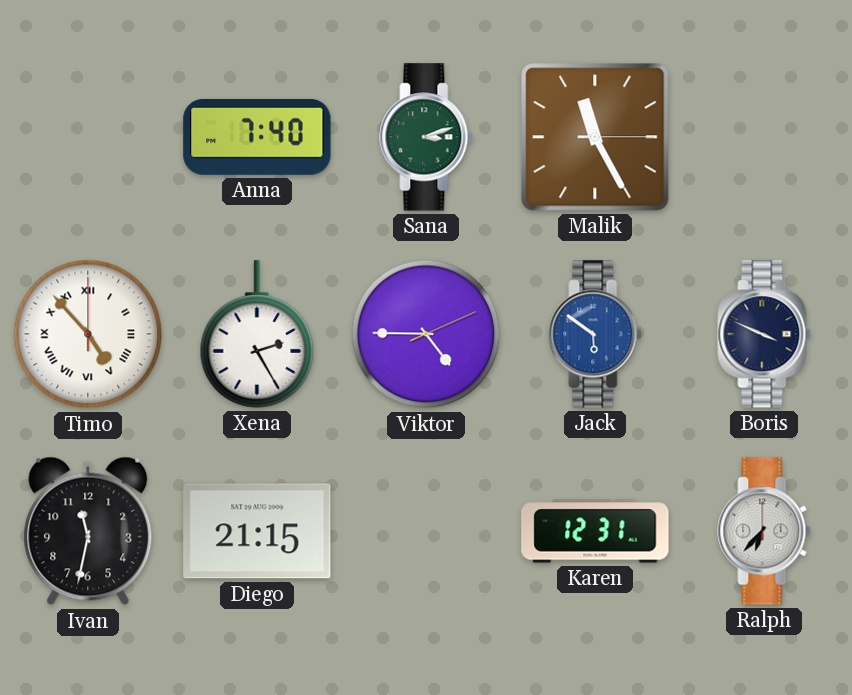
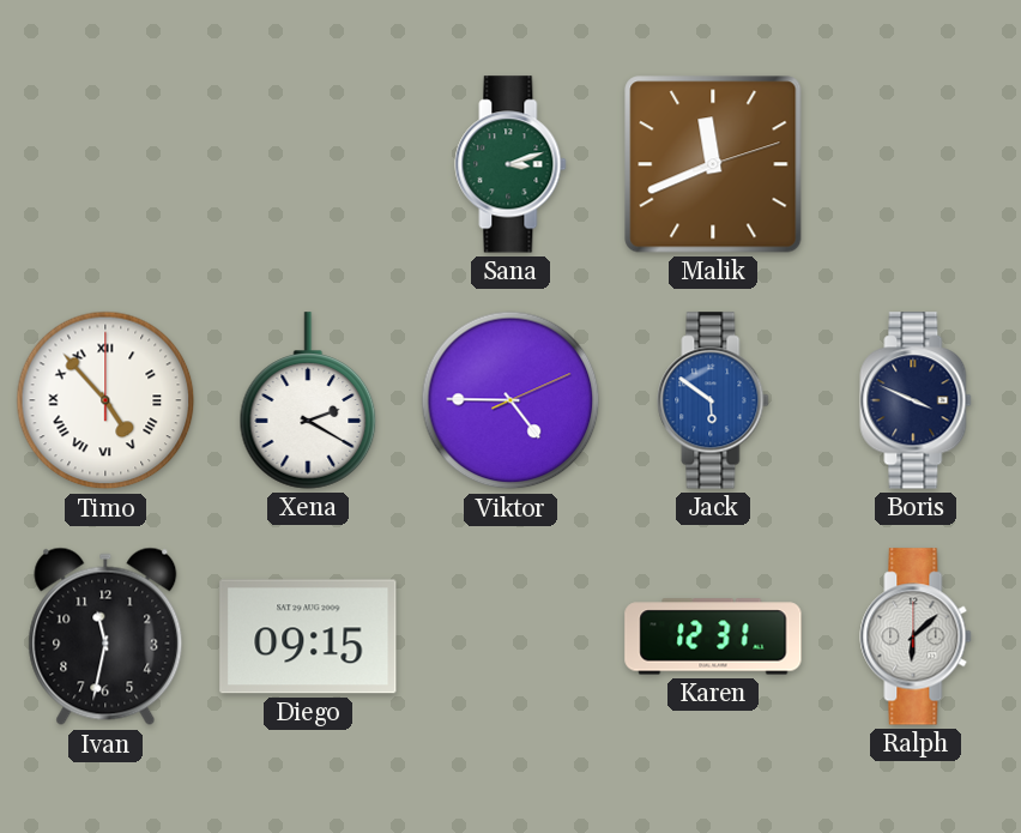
Anna: 7:40 -> none
Malik: 11:25 -> 11:41
Xena: 2:25 -> 2:20
Diego: 21:15 -> 09:15
Ralph: 6:37 -> 6:08
